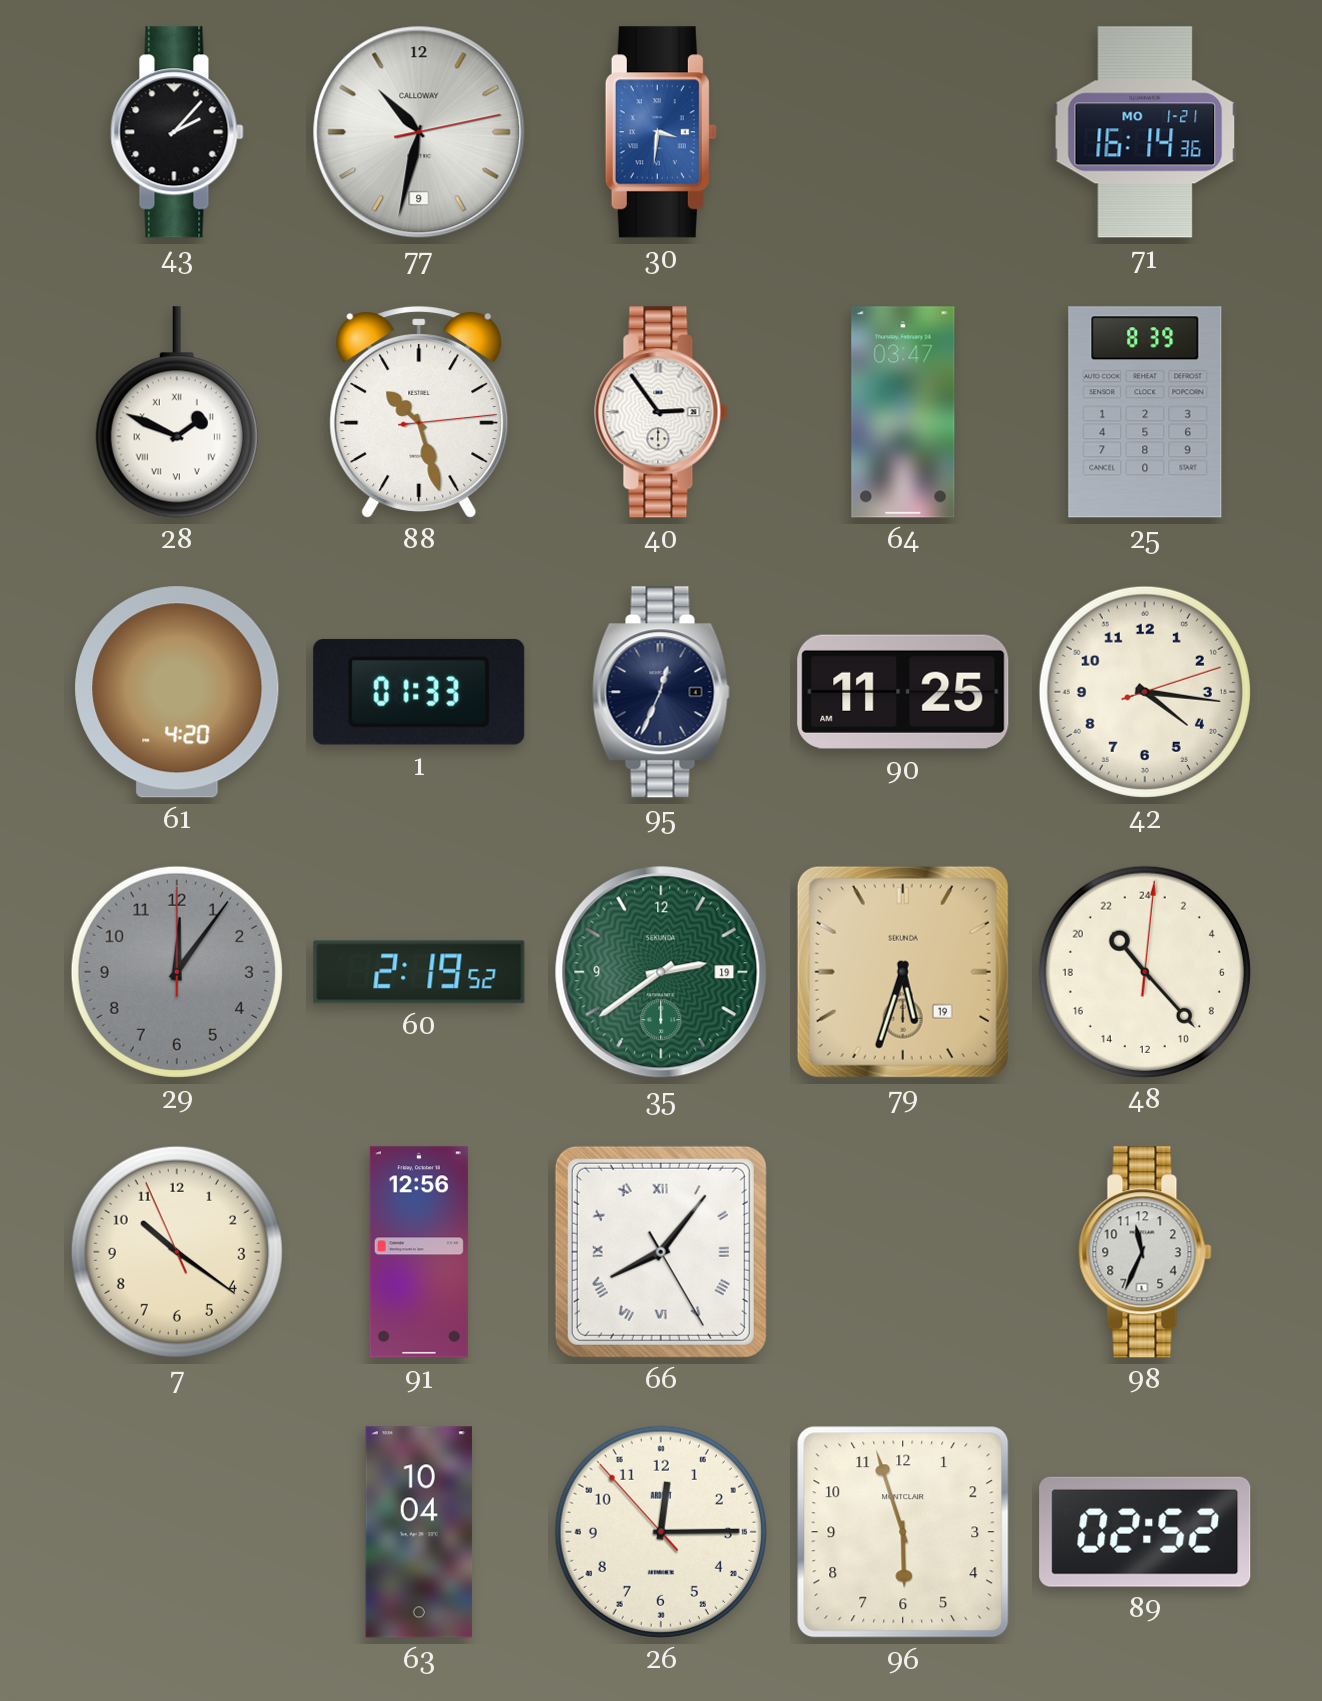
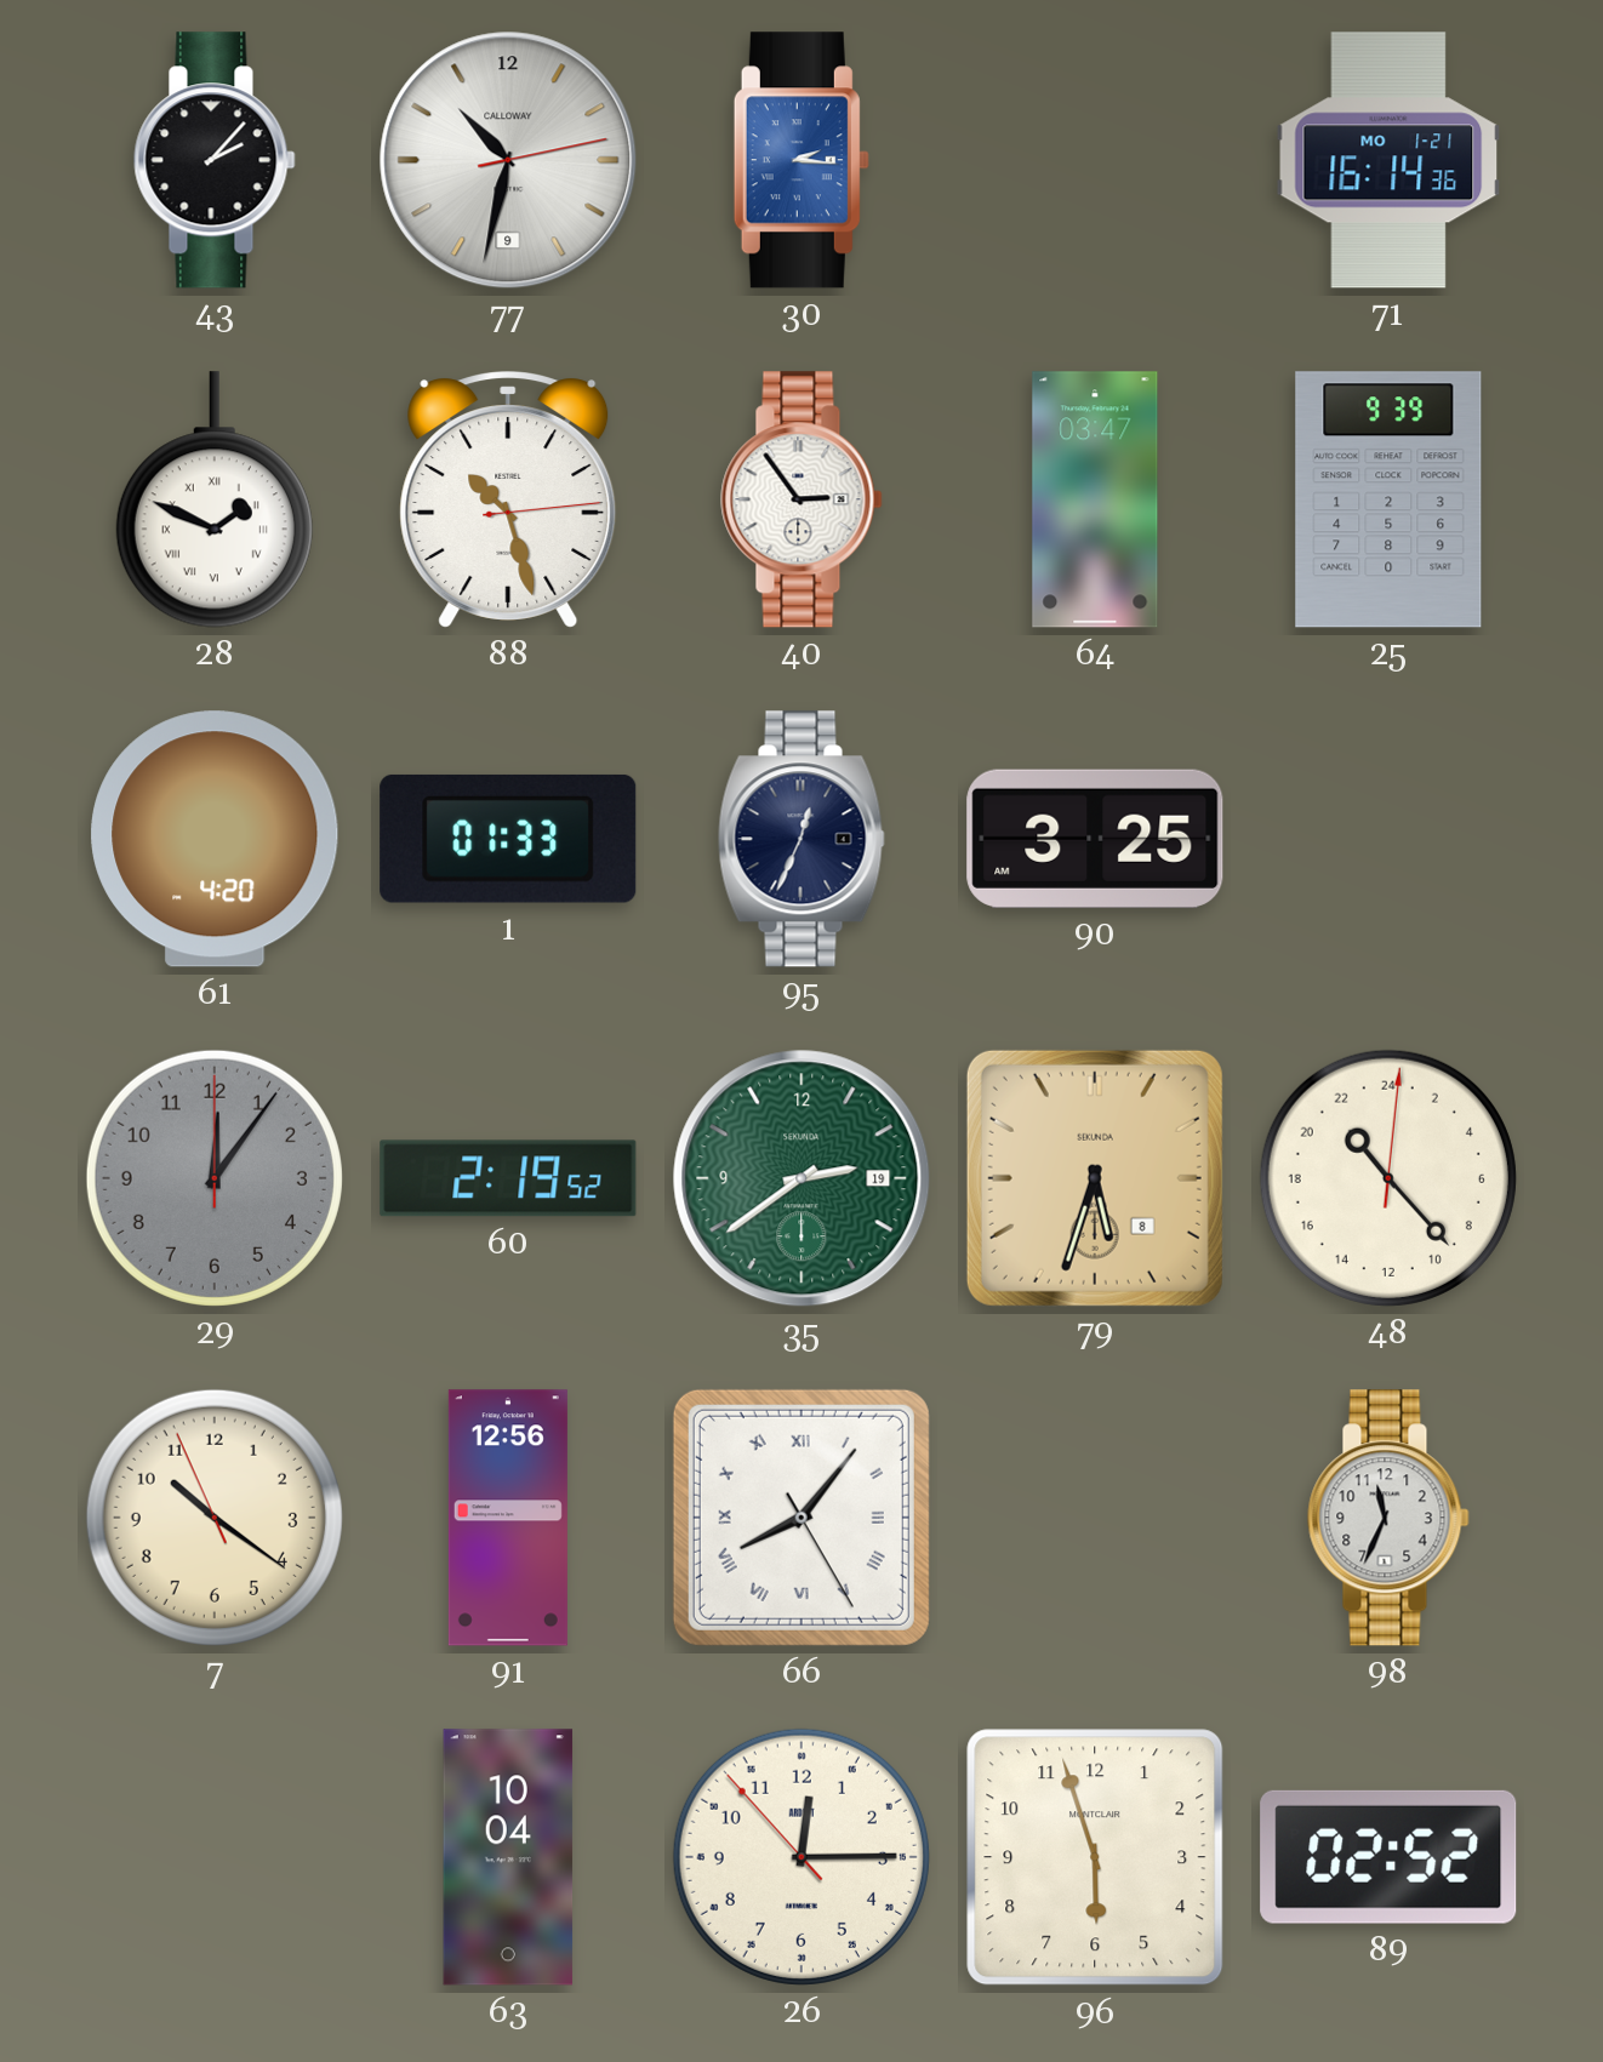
30: 3:31 -> 2:16
25: 8:39 -> 9:39
90: 11:25 -> 3:25
42: 4:16 -> none
79 date: 19 -> 8
